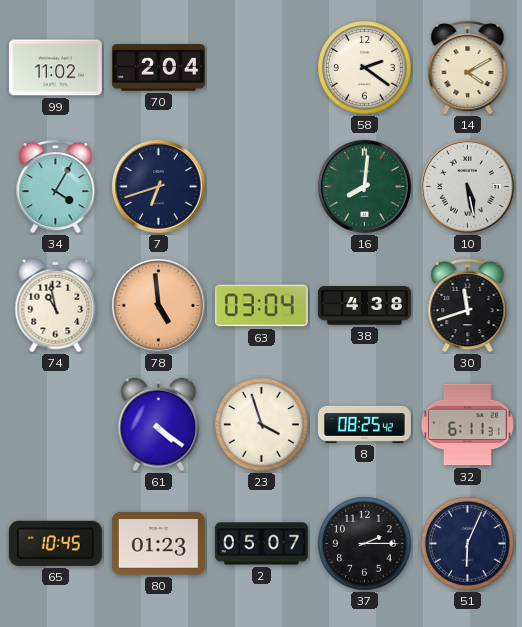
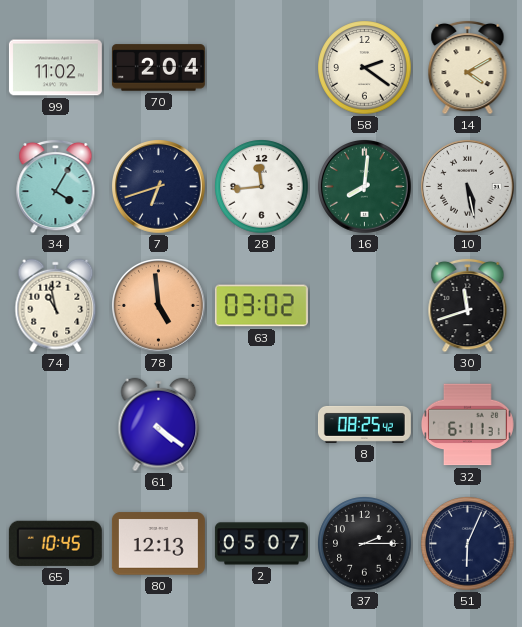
28: none -> 11:44
63: 03:04 -> 03:02
38: 4:38 -> none
23: 3:57 -> none
80: 01:23 -> 12:13
